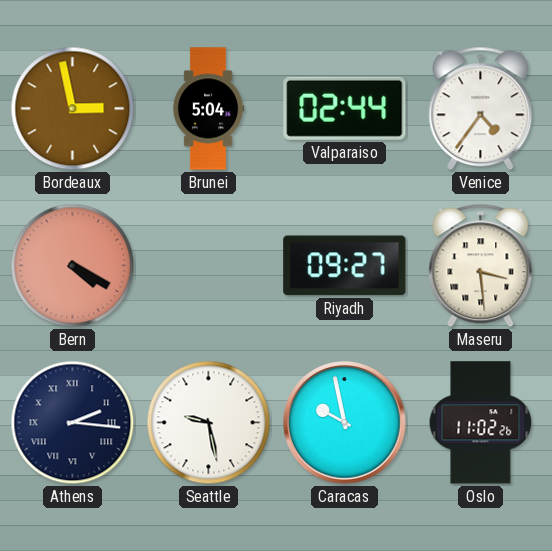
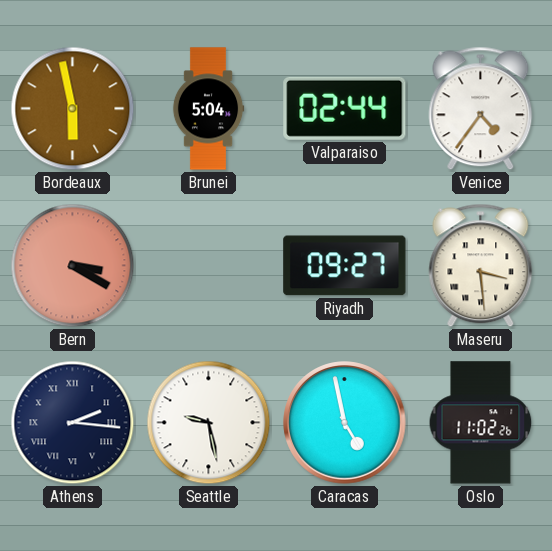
Bordeaux: 2:58 -> 5:58
Bern: 4:20 -> 3:20
Caracas: 9:58 -> 4:58
